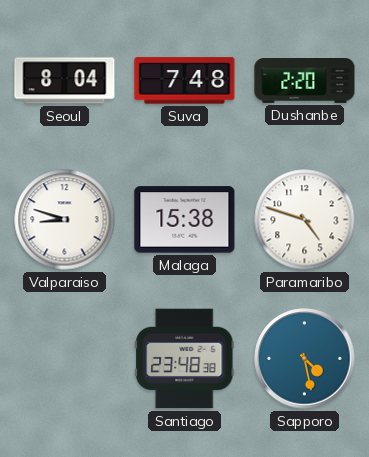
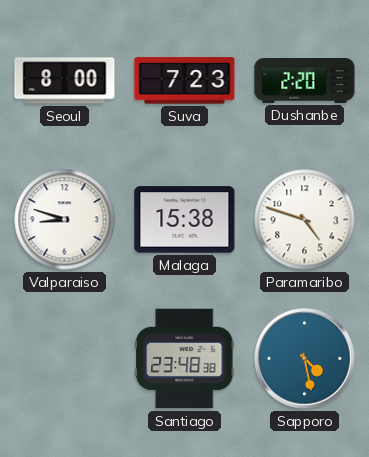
Seoul: 8:04 -> 8:00
Suva: 7:48 -> 7:23
